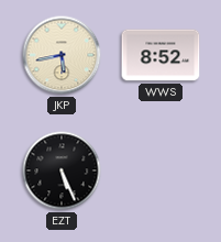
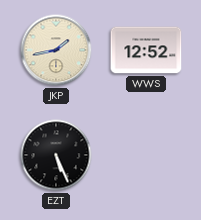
JKP: 5:43 -> 1:43
WWS: 8:52 -> 12:52
